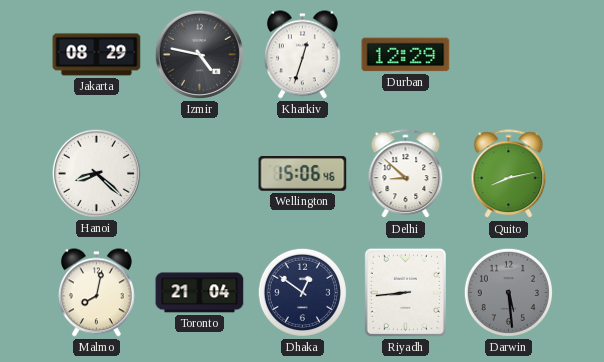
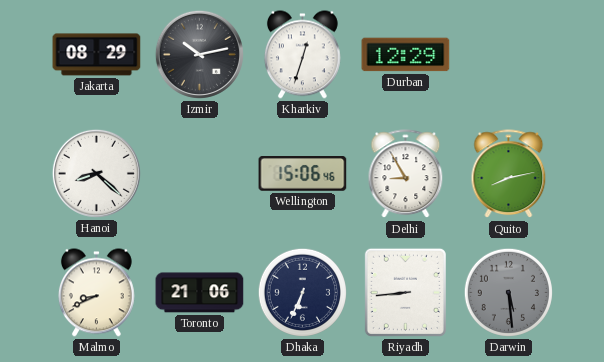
Izmir: 4:47 -> 10:13
Delhi: 8:52 -> 8:55
Malmo: 8:02 -> 8:41
Toronto: 21:04 -> 21:06
Dhaka: 12:51 -> 6:34
